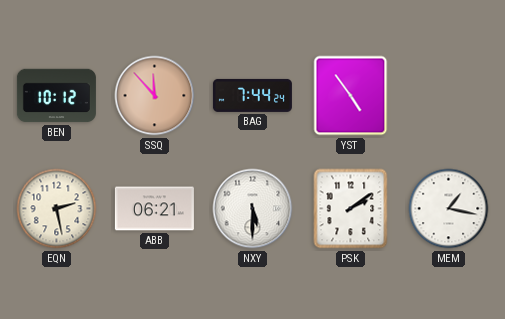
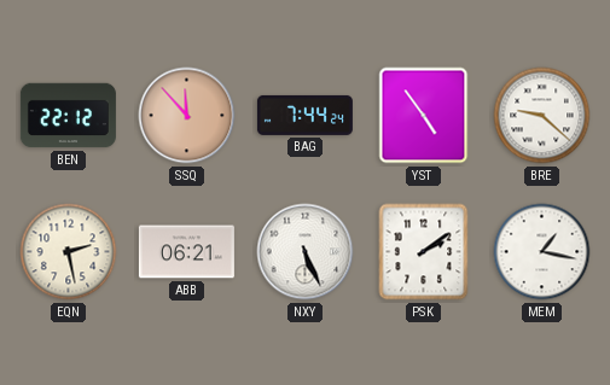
BEN: 10:12 -> 22:12
BRE: none -> 9:22
NXY: 5:30 -> 5:26
